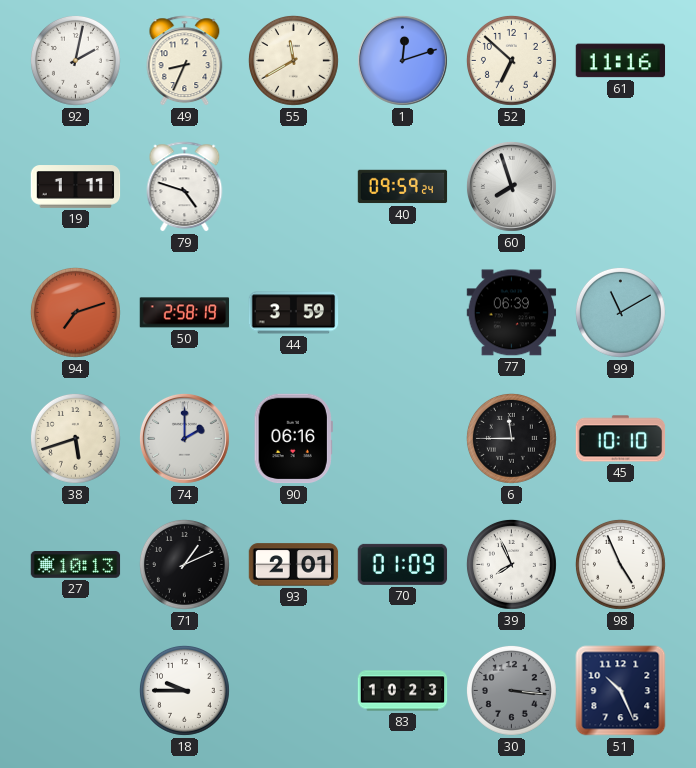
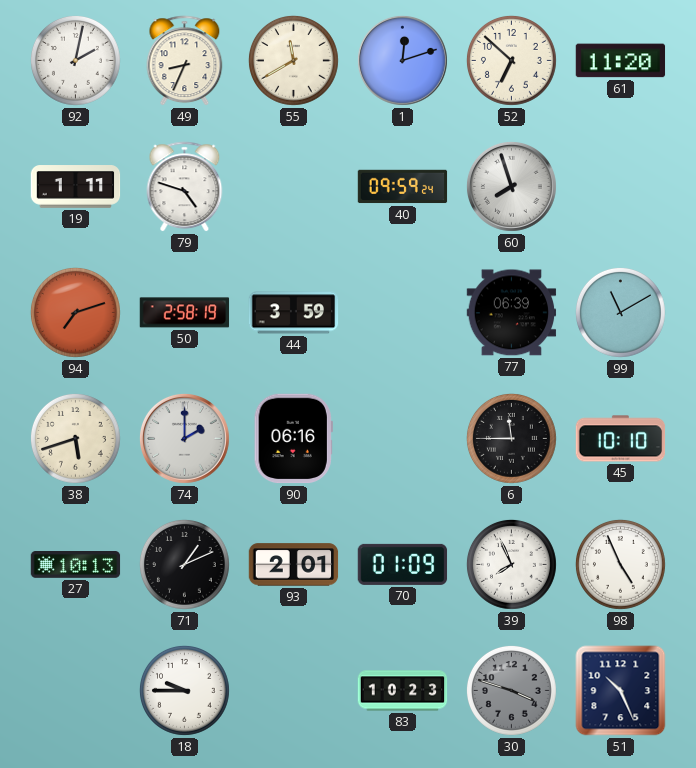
61: 11:16 -> 11:20
30: 3:16 -> 3:48
